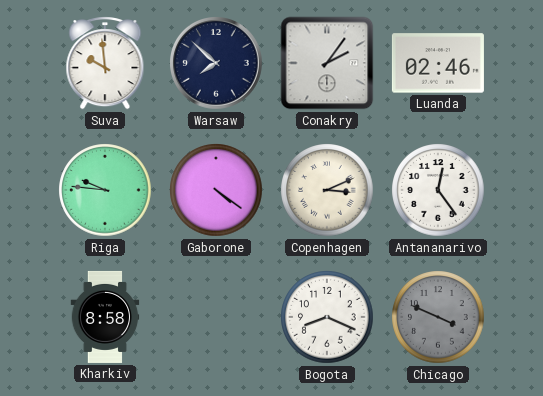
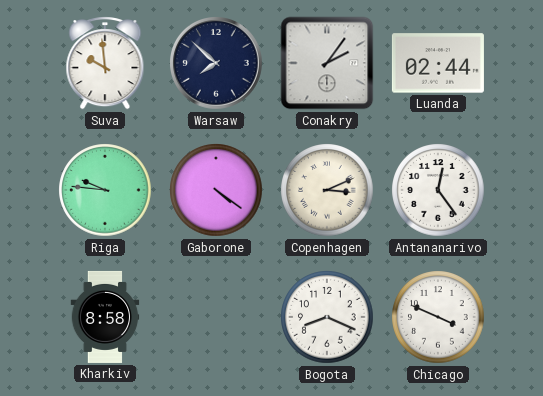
Luanda: 02:46 -> 02:44
Chicago dial: grey -> white
